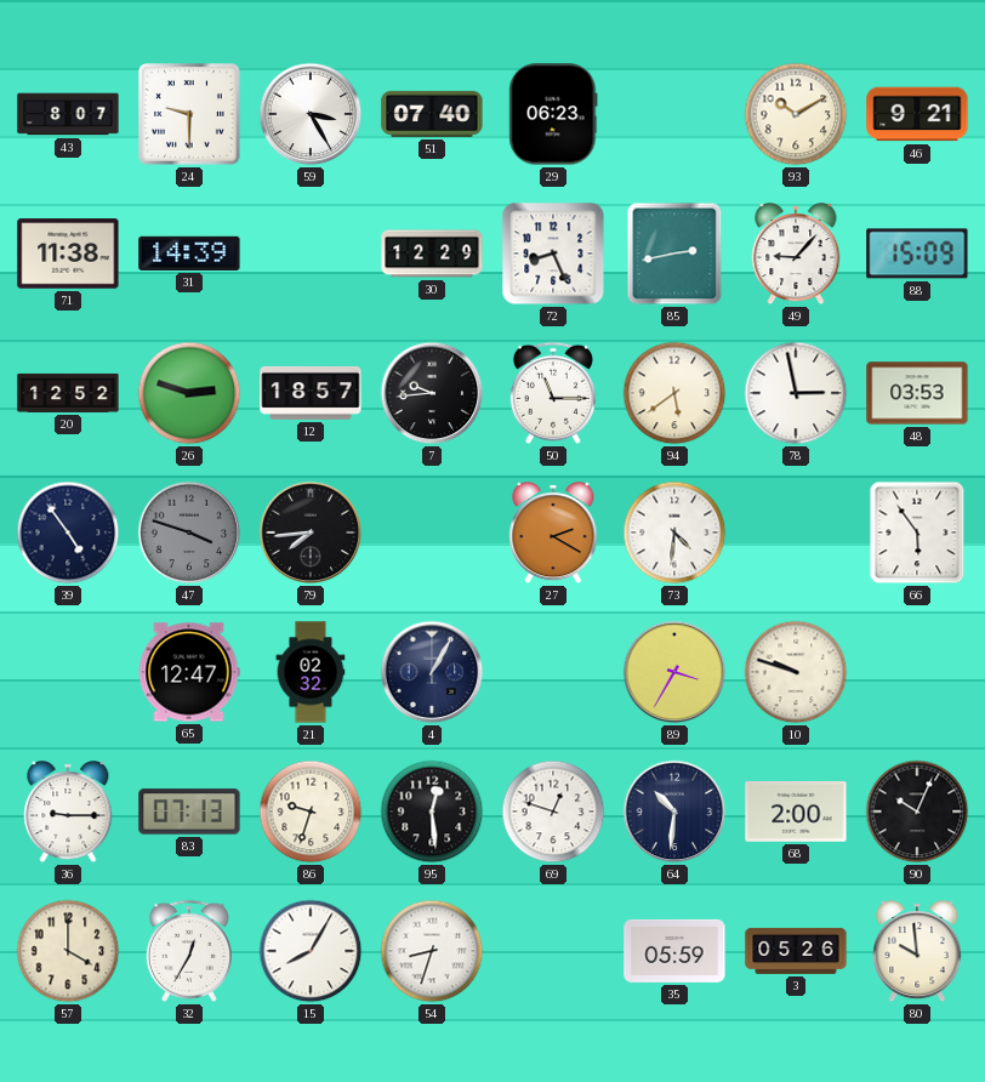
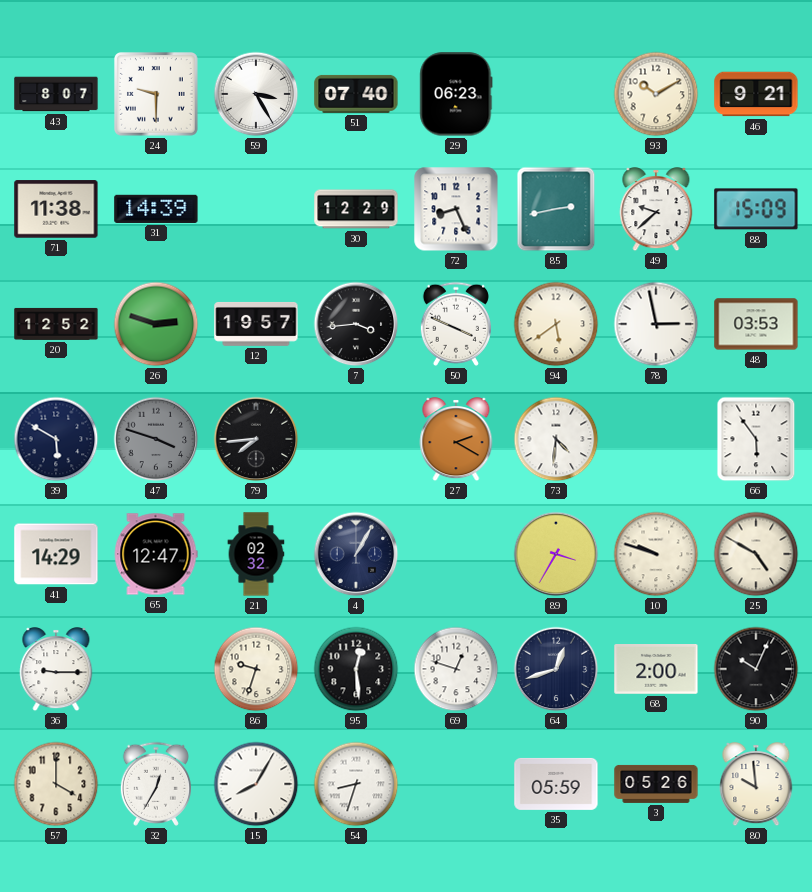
49: 9:07 -> 9:38
12: 18:57 -> 19:57
7: 9:44 -> 3:44
50: 11:15 -> 3:49
39: 4:54 -> 5:50
41: none -> 14:29
25: none -> 4:50
83: 07:13 -> none
64: 10:31 -> 12:42
